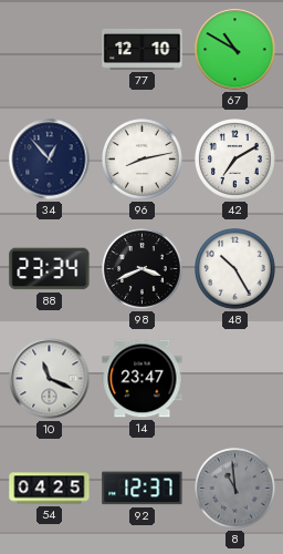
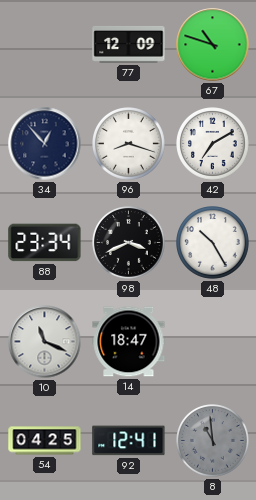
77: 12:10 -> 12:09
67: 10:50 -> 10:48
96: 8:13 -> 8:18
14: 23:47 -> 18:47
92: 12:37 -> 12:41
